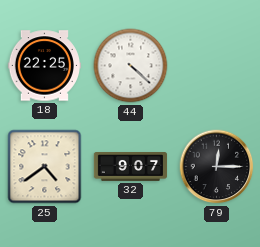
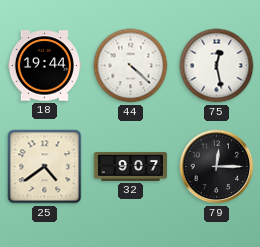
18: 22:25 -> 19:44
75: none -> 12:28
